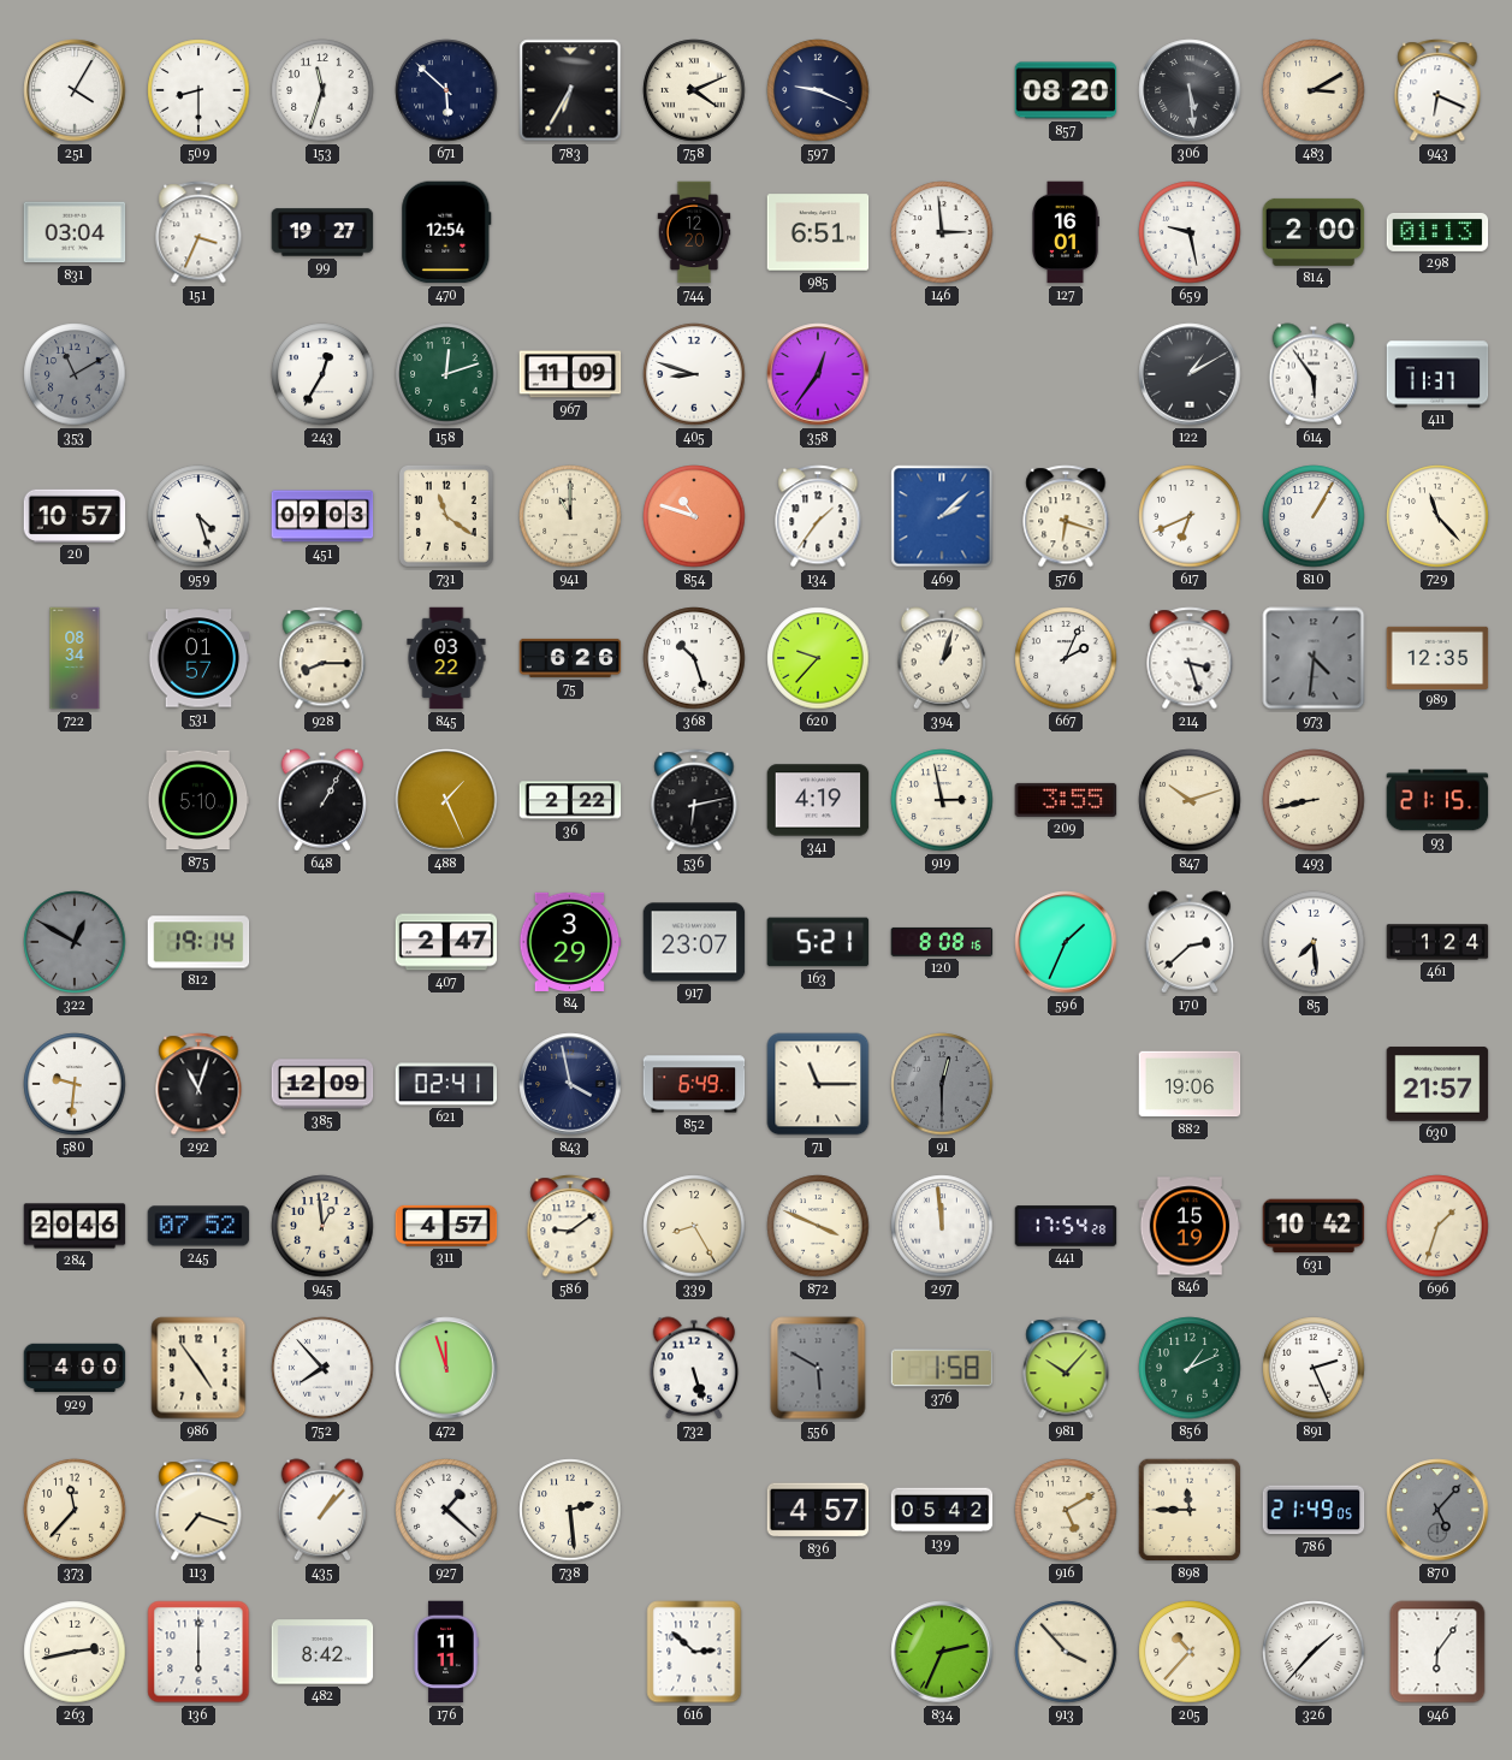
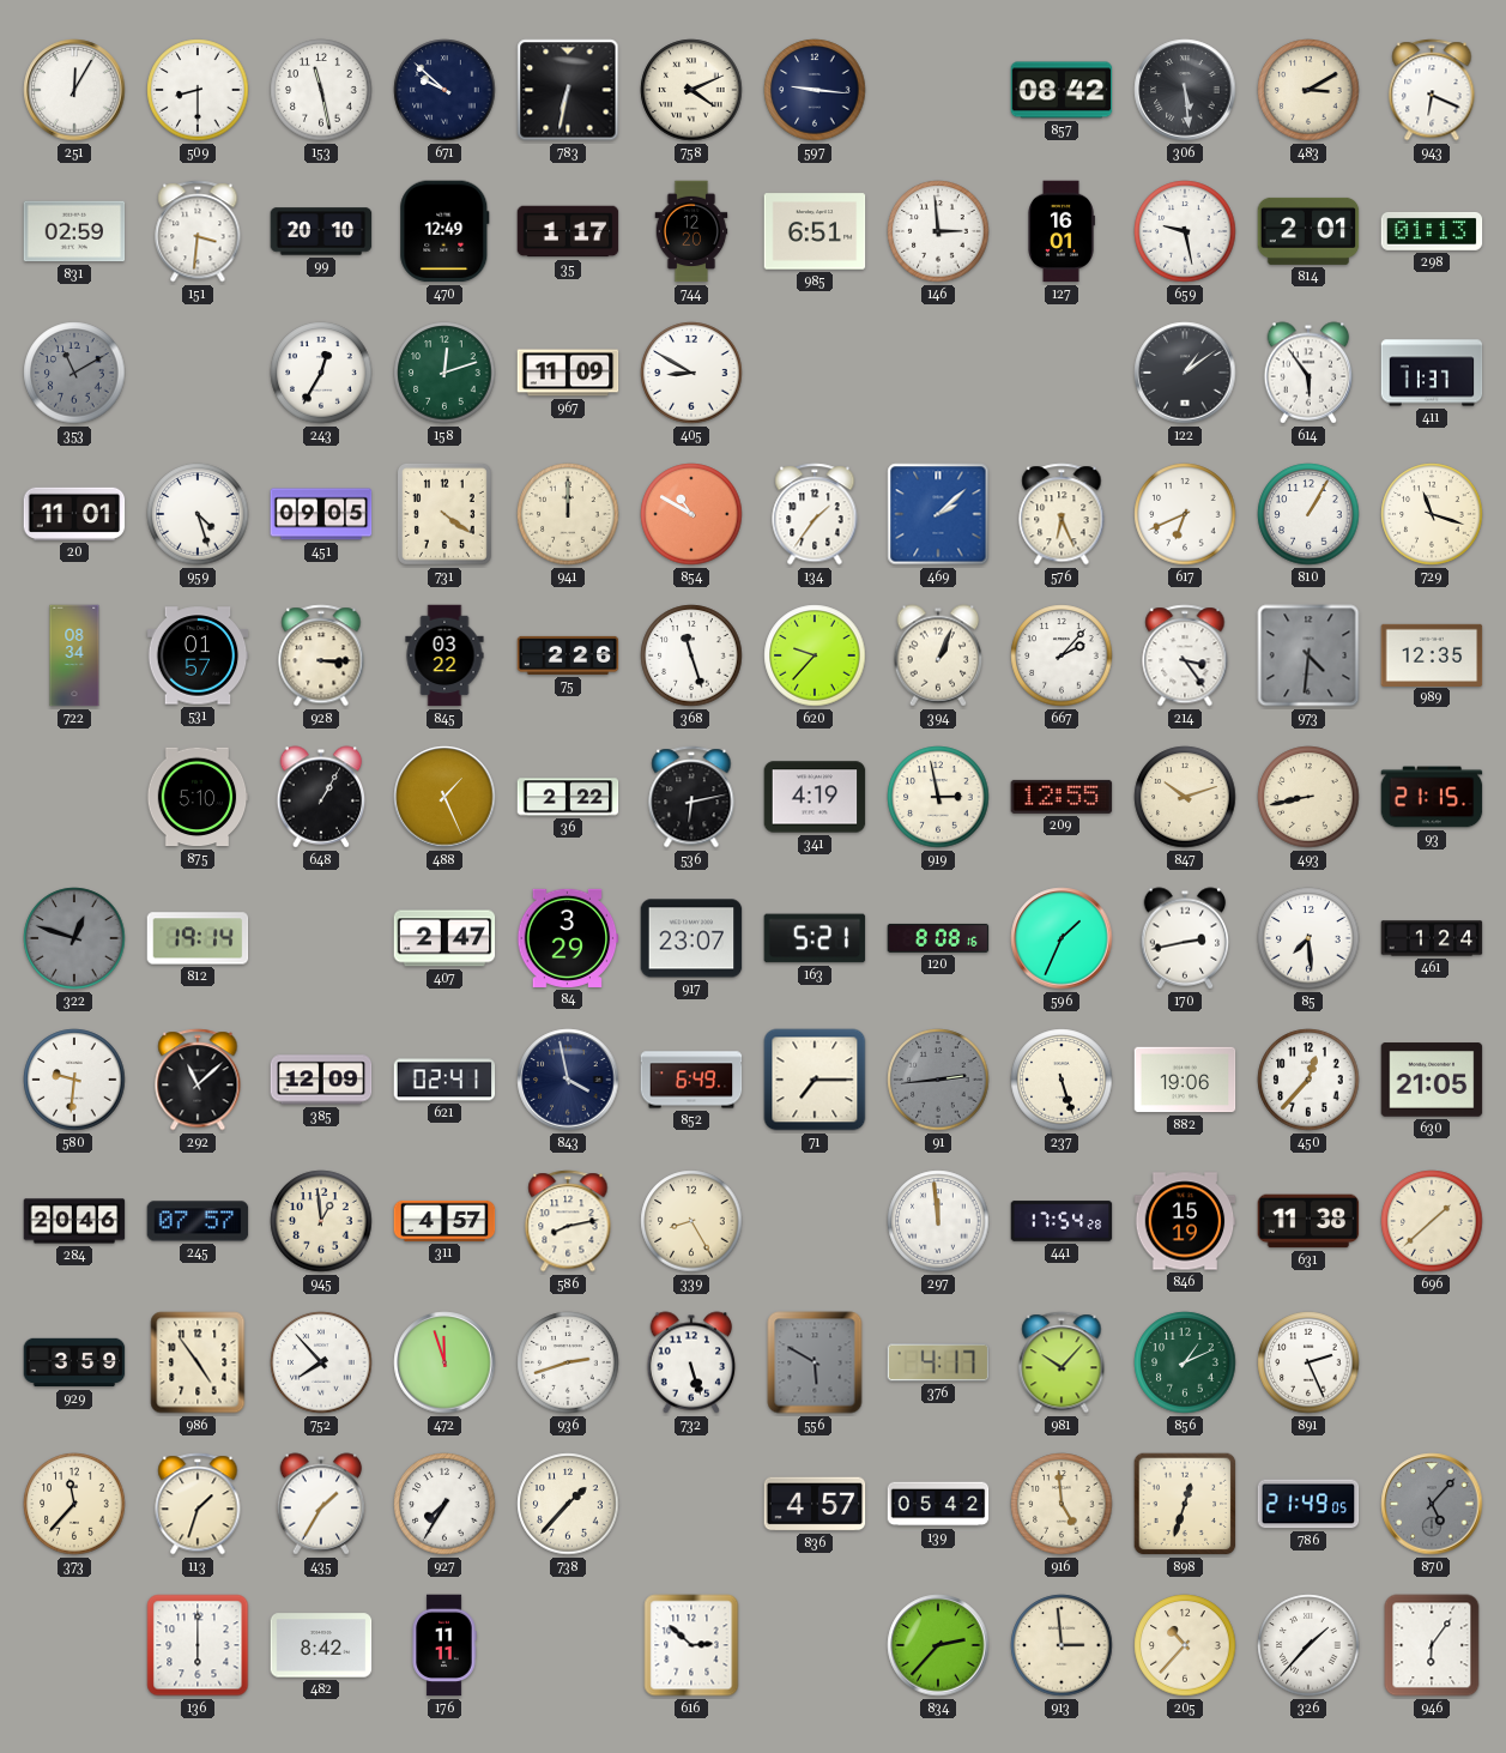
251: 4:05 -> 12:05
153: 11:33 -> 11:28
671: 5:52 -> 9:52
783: 6:35 -> 6:32
597: 9:19 -> 9:16
857: 08:20 -> 08:42
831: 03:04 -> 02:59
151: 3:34 -> 3:31
99: 19:27 -> 20:10
470: 12:54 -> 12:49
35: none -> 1:17
814: 2:00 -> 2:01
405: 8:48 -> 8:50
358: 12:36 -> none
122: 1:10 -> 1:09
20: 10:57 -> 11:01
451: 09:03 -> 09:05
731: 11:21 -> 4:21
941: 11:00 -> 12:00
854: 10:48 -> 10:50
576: 6:18 -> 6:26
729: 11:23 -> 11:18
928: 8:15 -> 3:15
75: 6:26 -> 2:26
368: 10:27 -> 11:27
394: 1:03 -> 1:04
667: 2:04 -> 2:07
214: 3:27 -> 3:24
209: 3:55 -> 12:55
322: 12:50 -> 12:48
170: 2:38 -> 2:43
292: 11:03 -> 11:08
71: 11:15 -> 7:15
91: 12:30 -> 2:44
237: none -> 5:27
450: none -> 12:37
630: 21:57 -> 21:05
245: 07:52 -> 07:57
586: 9:09 -> 8:13
872: 3:49 -> none
631: 10:42 -> 11:38
696: 1:33 -> 1:38
929: 4:00 -> 3:59
936: none -> 2:42
376: 1:58 -> 4:17
113: 7:18 -> 1:33
435: 1:07 -> 1:35
927: 1:22 -> 7:35
738: 2:29 -> 1:37
916: 5:10 -> 4:59
898: 11:45 -> 12:33
263: 2:43 -> none
834: 2:34 -> 2:37
913: 3:53 -> 2:59
